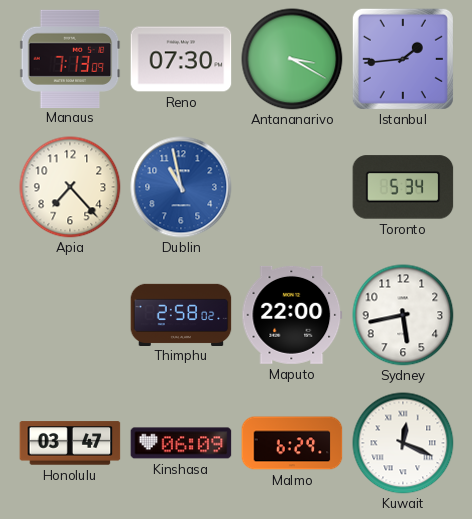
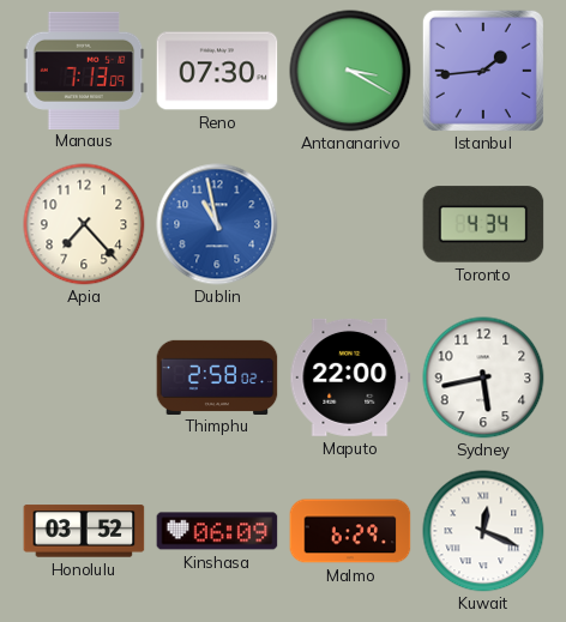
Toronto: 5:34 -> 4:34
Honolulu: 03:47 -> 03:52
